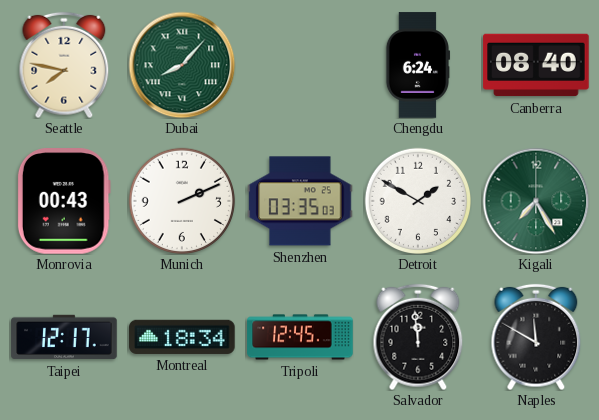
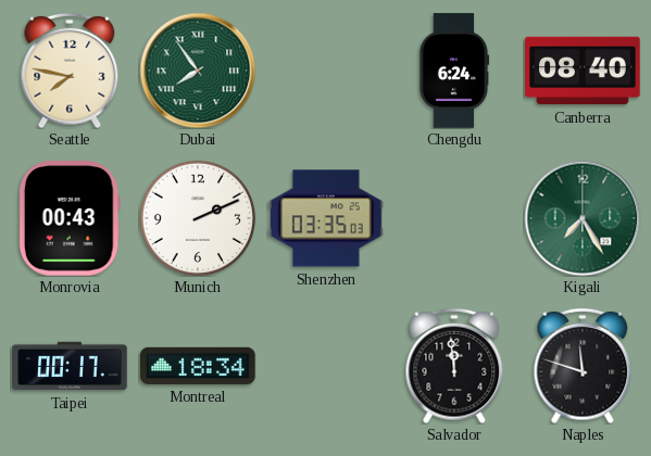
Dubai: 8:07 -> 7:54
Detroit: 1:50 -> none
Taipei: 12:17 -> 00:17
Tripoli: 12:45 -> none
Naples: 11:50 -> 11:48
